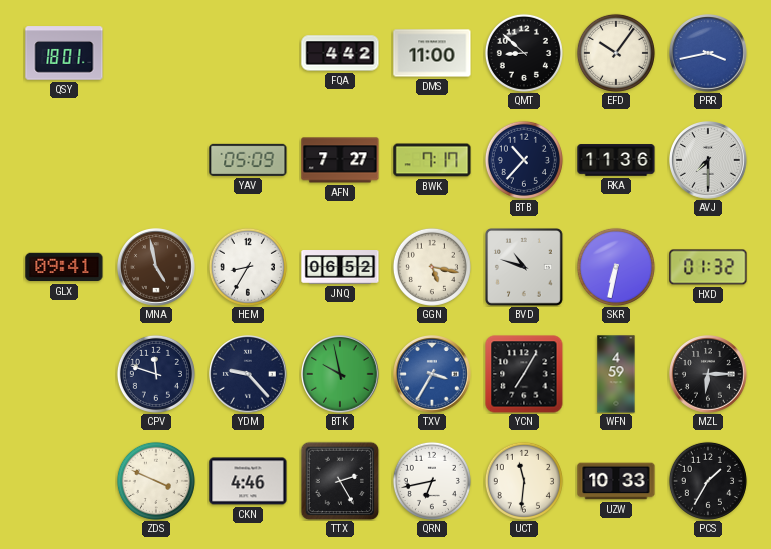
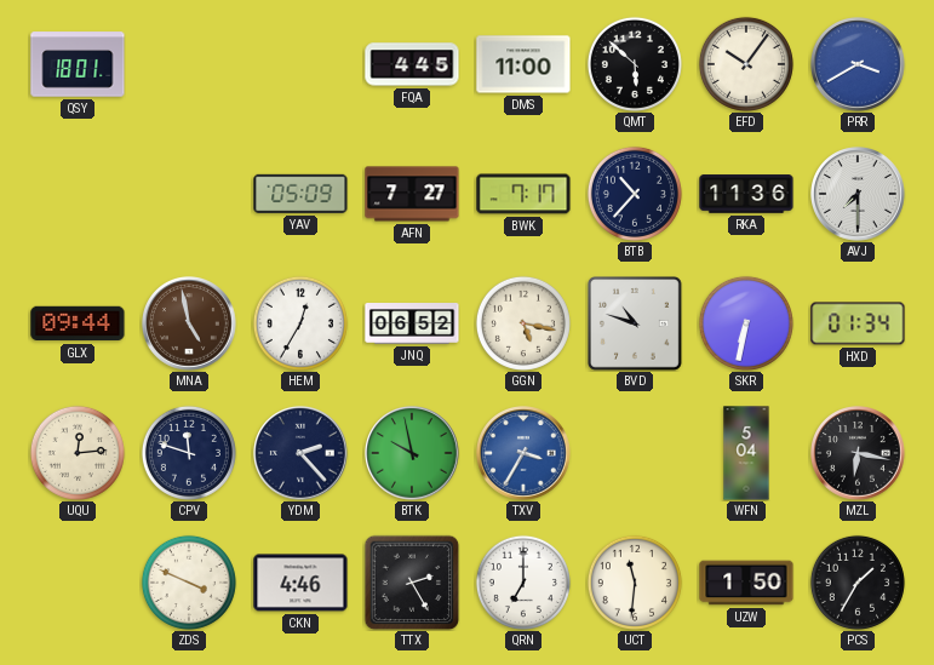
FQA: 4:42 -> 4:45
QMT: 8:52 -> 5:52
PRR: 3:43 -> 3:40
GLX: 09:41 -> 09:44
HEM: 8:35 -> 12:35
HXD: 01:32 -> 01:34
UQU: none -> 12:14
YDM: 9:23 -> 2:23
YCN: 7:05 -> none
WFN: 4:59 -> 5:04
MZL: 6:15 -> 6:17
QRN: 6:43 -> 7:00
UZW: 10:33 -> 1:50
